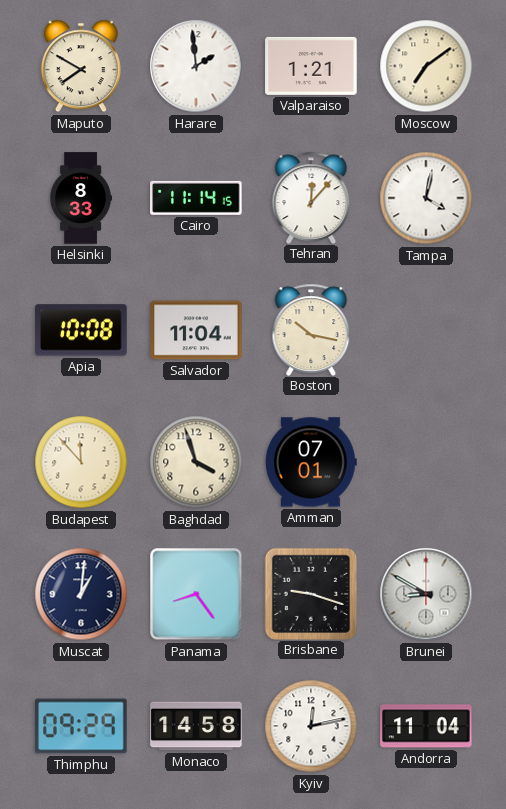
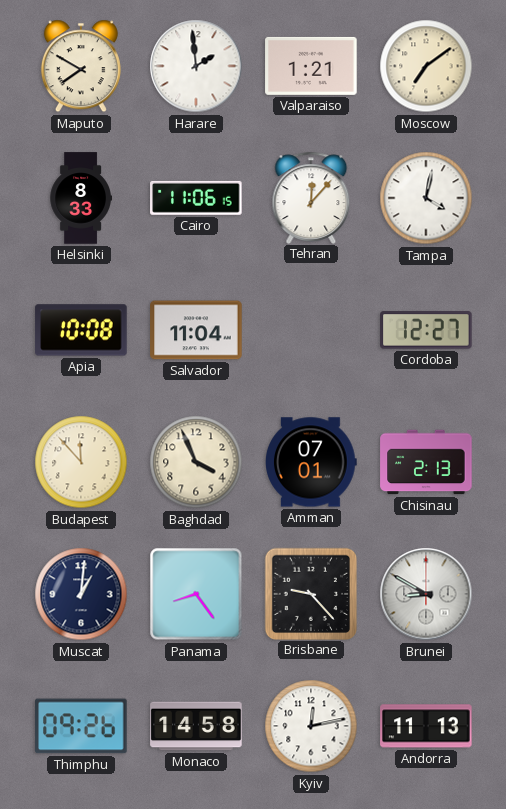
Cairo: 11:14 -> 11:06
Boston: 10:17 -> none
Cordoba: none -> 12:27
Baghdad: 3:57 -> 3:56
Chisinau: none -> 2:13
Brisbane: 9:18 -> 9:23
Thimphu: 09:29 -> 09:26
Andorra: 11:04 -> 11:13
